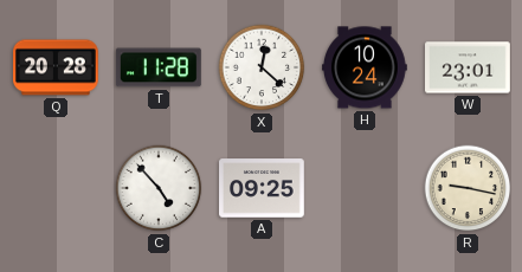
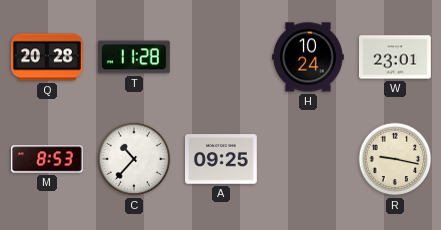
X: 12:22 -> none
M: none -> 8:53
C: 4:53 -> 10:37
